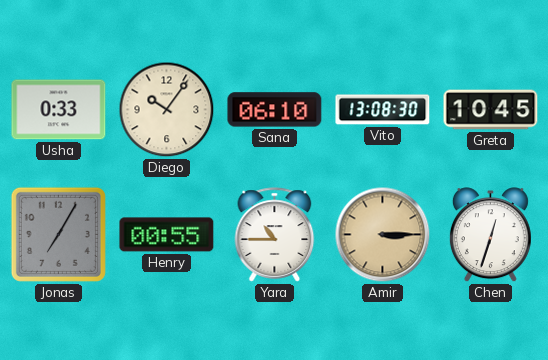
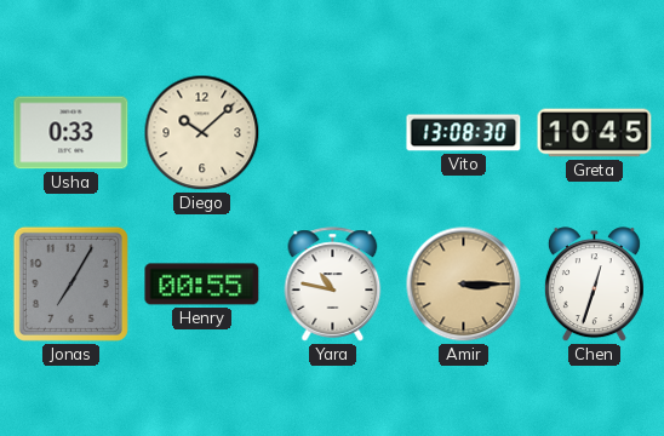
Diego: 10:06 -> 10:08
Sana: 06:10 -> none
Yara: 10:45 -> 10:47
